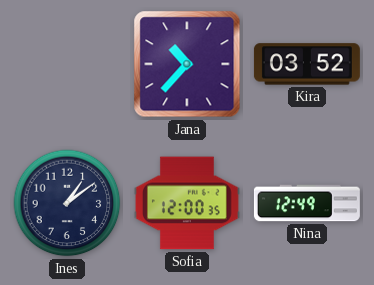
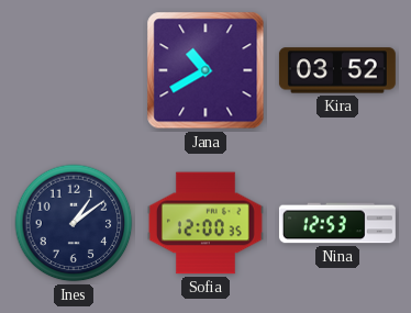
Jana: 10:37 -> 10:40
Nina: 12:49 -> 12:53
